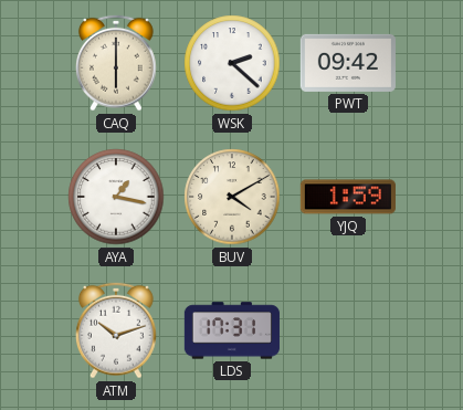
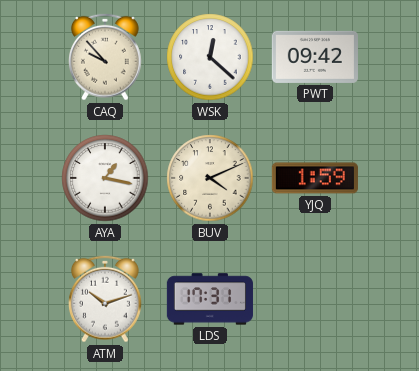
CAQ: 6:00 -> 9:53
WSK: 2:22 -> 12:22
BUV: 4:10 -> 4:11
